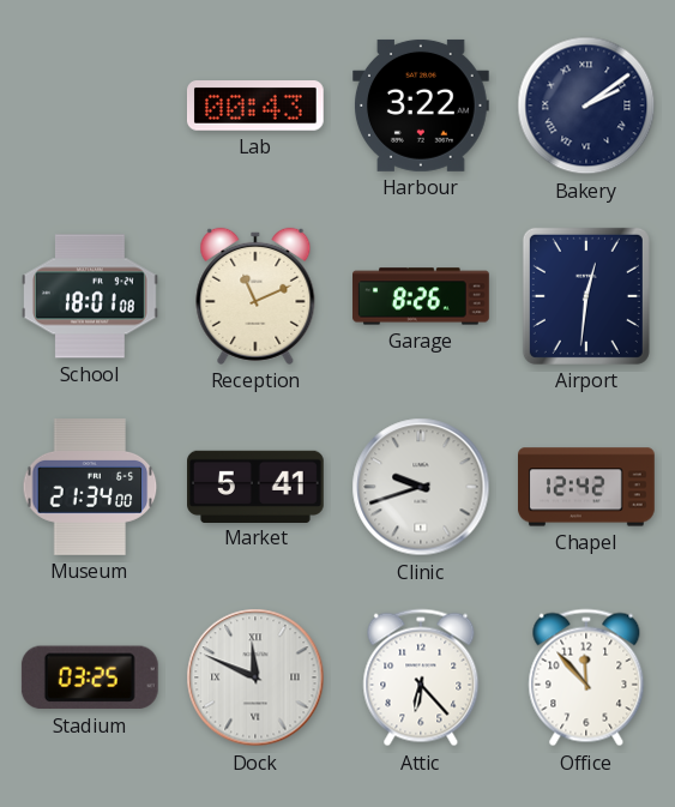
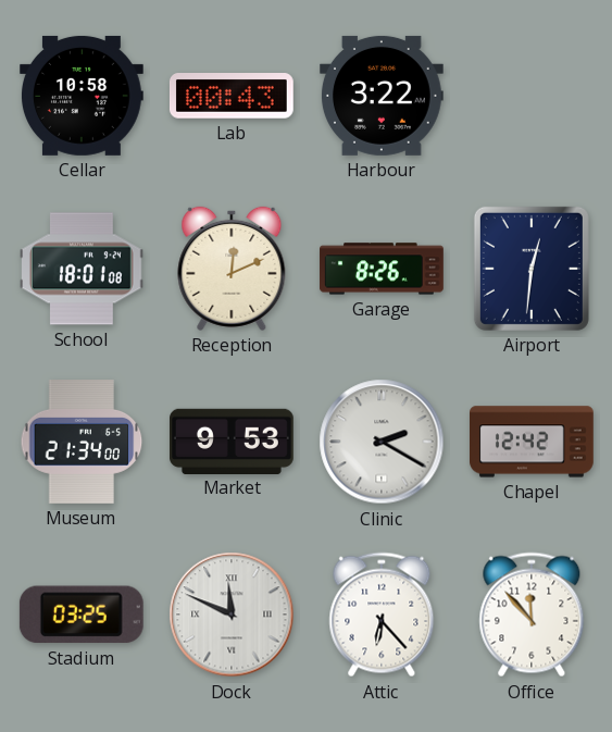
Cellar: none -> 10:58
Bakery: 2:09 -> none
Reception: 11:11 -> 12:11
Market: 5:41 -> 9:53
Clinic: 9:42 -> 2:20
